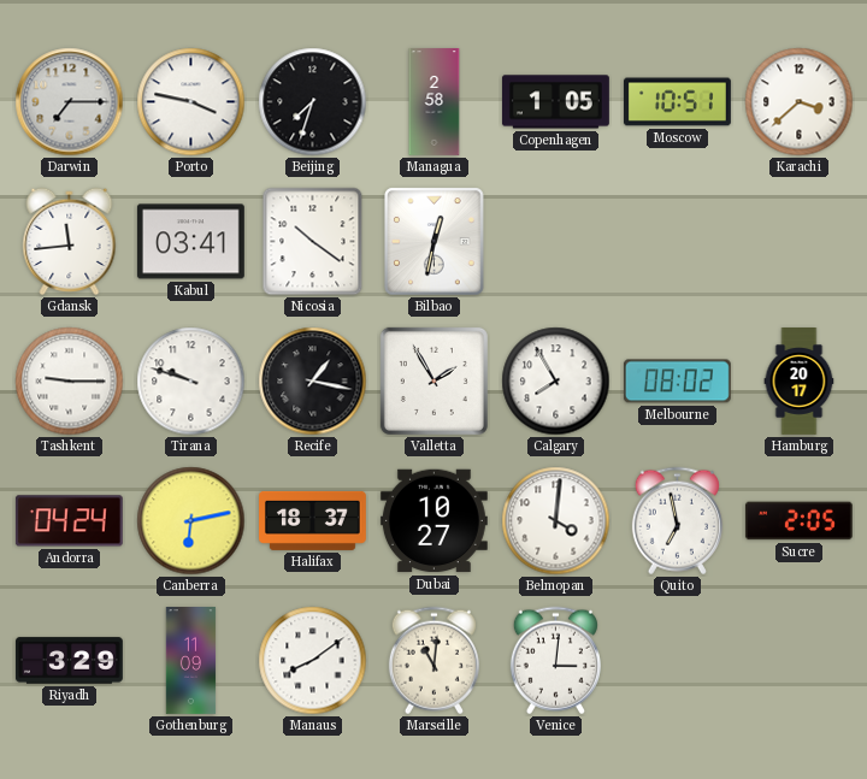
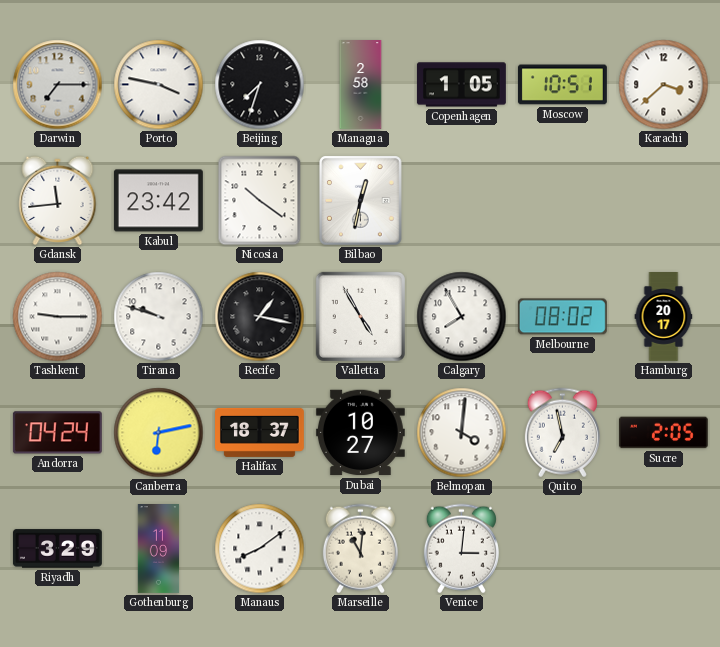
Kabul: 03:41 -> 23:42
Valletta: 1:55 -> 4:55
